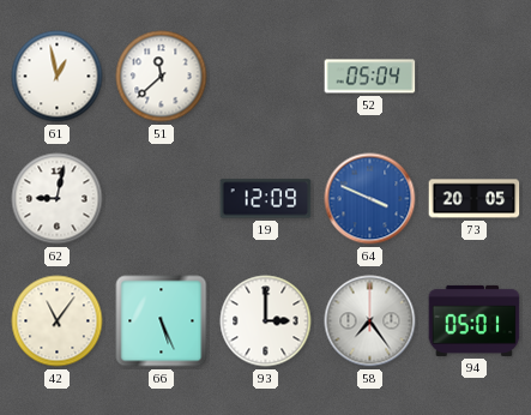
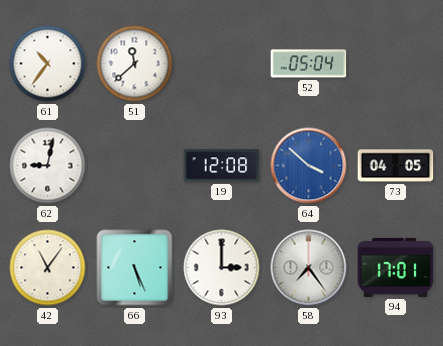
61: 12:58 -> 10:36
19: 12:09 -> 12:08
64: 3:49 -> 3:52
73: 20:05 -> 04:05
94: 05:01 -> 17:01
